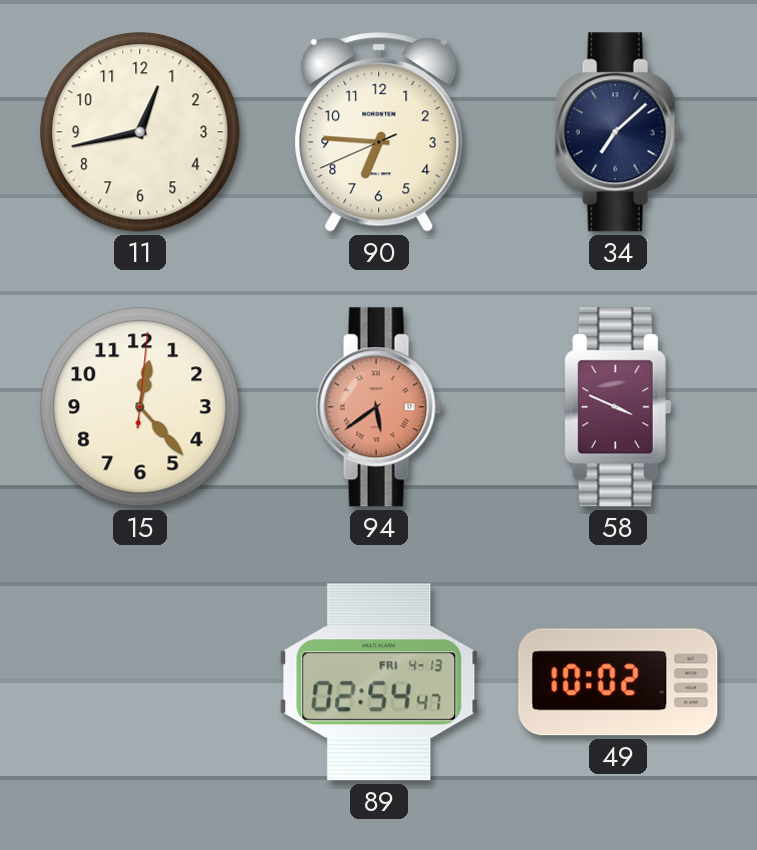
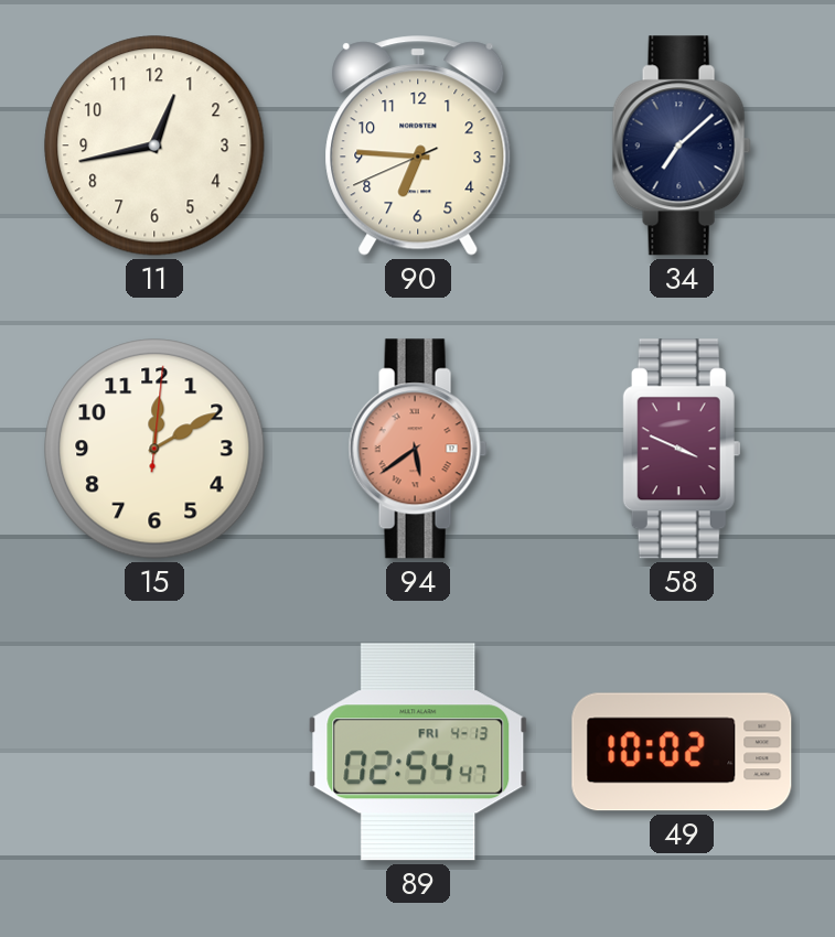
15: 12:23 -> 12:10
